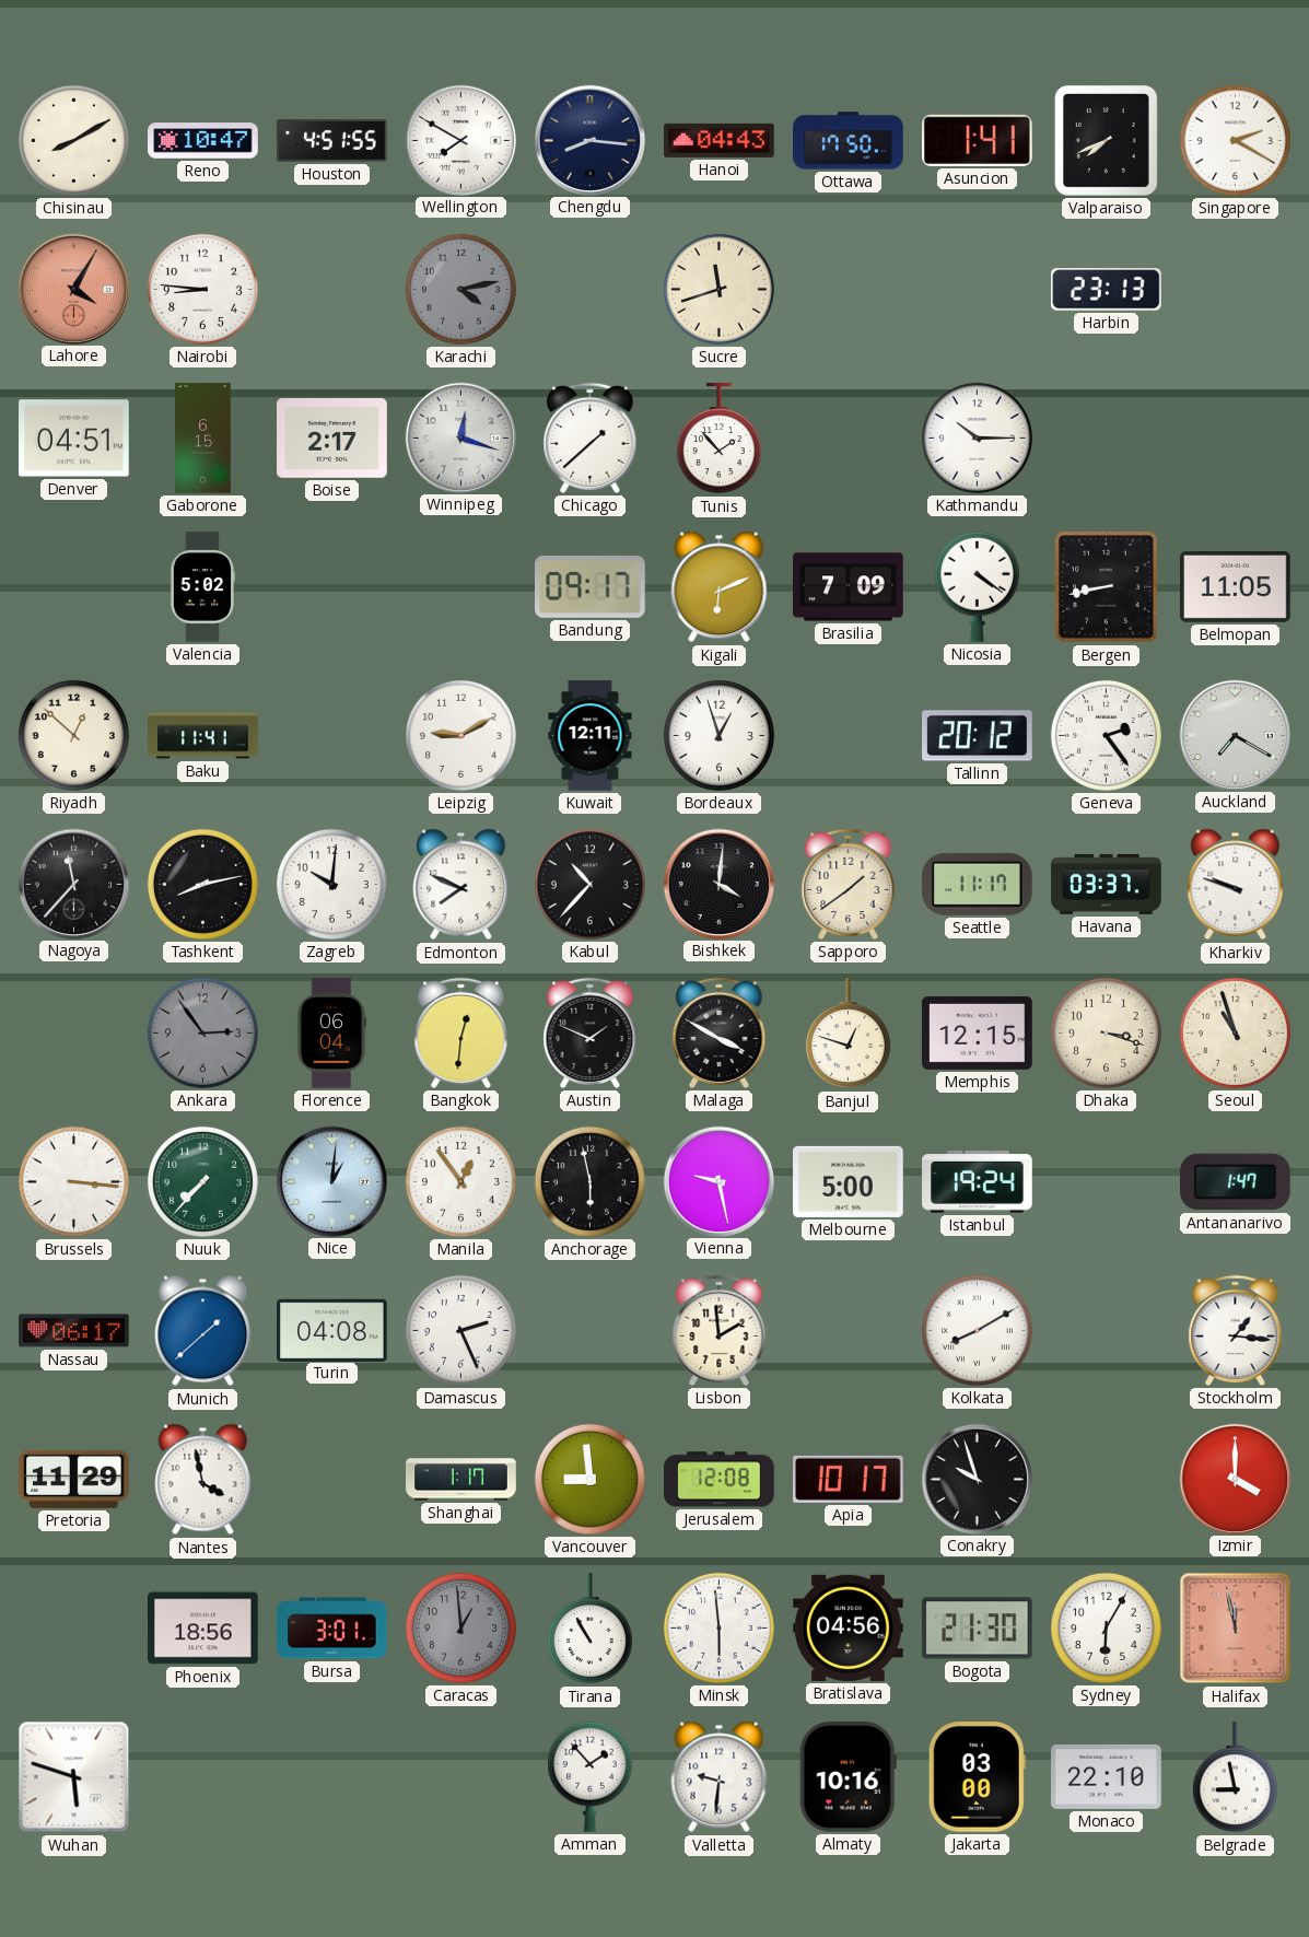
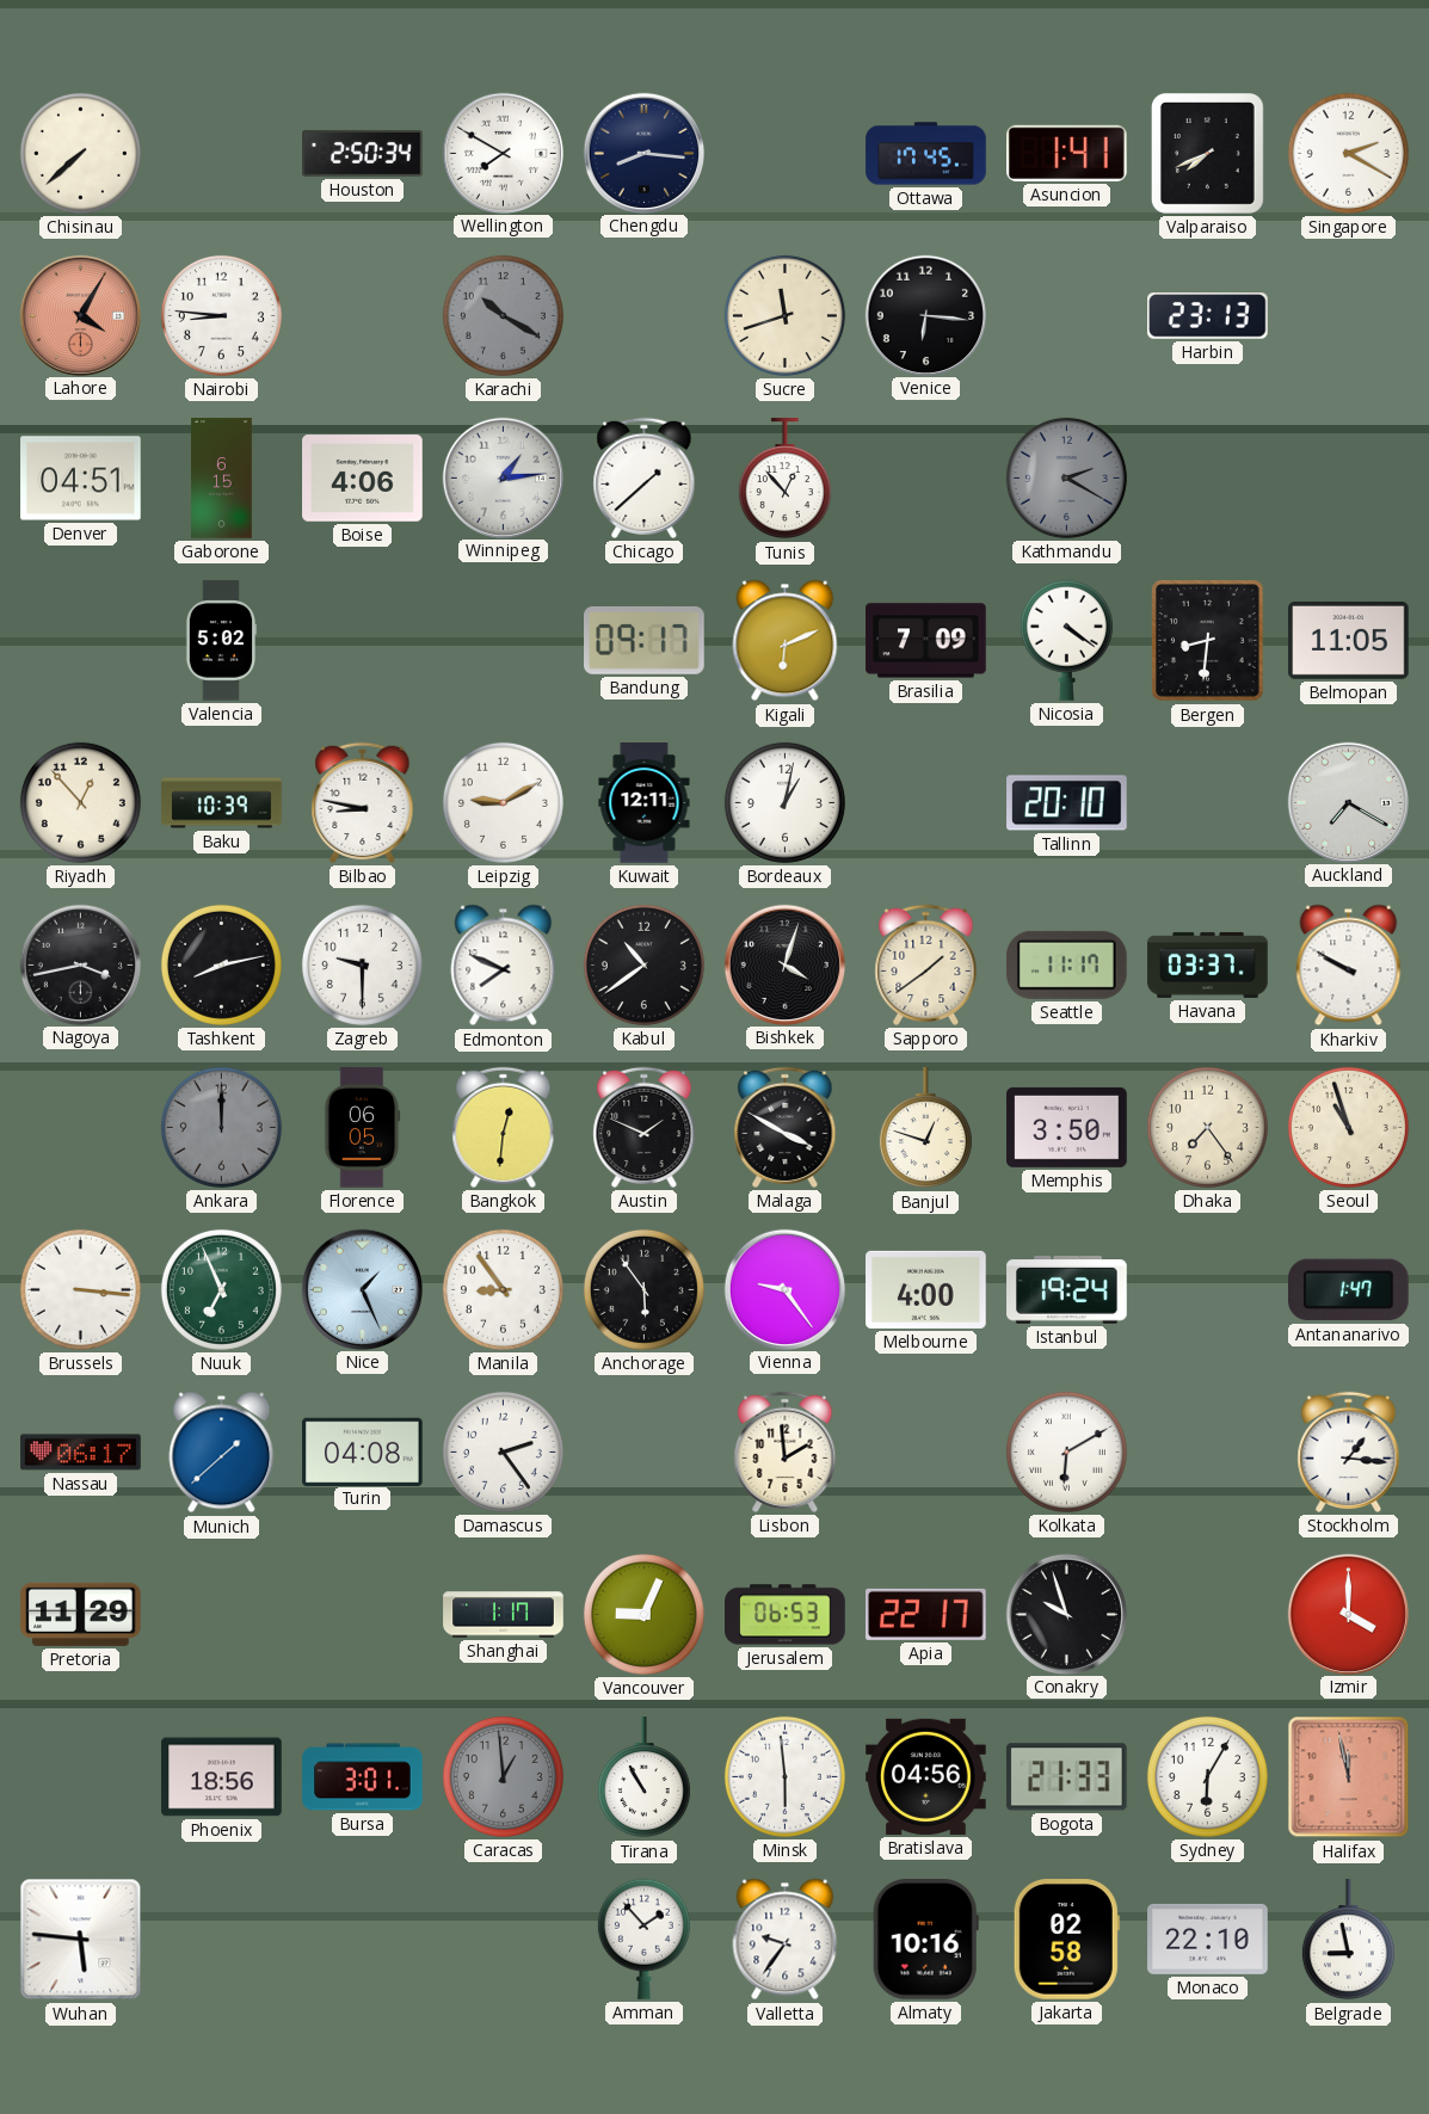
Chisinau: 8:10 -> 7:38
Reno: 10:47 -> none
Houston: 4:51 -> 2:50
Hanoi: 04:43 -> none
Ottawa: 17:50 -> 17:45
Karachi: 4:13 -> 10:20
Venice: none -> 6:16
Boise: 2:17 -> 4:06
Winnipeg: 12:18 -> 1:14
Tunis: 1:53 -> 12:53
Kathmandu: 10:15 -> 2:20
Kathmandu dial: white -> grey
Bergen: 8:43 -> 8:31
Riyadh: 12:52 -> 12:53
Baku: 11:41 -> 10:39
Bilbao: none -> 8:47
Bordeaux: 12:57 -> 1:02
Tallinn: 20:12 -> 20:10
Geneva: 2:24 -> none
Nagoya: 11:37 -> 3:43
Zagreb: 10:01 -> 9:30
Kabul: 10:37 -> 10:39
Bishkek: 4:01 -> 4:03
Kharkiv: 9:48 -> 9:50
Ankara: 2:54 -> 12:00
Florence: 06:04 -> 06:05
Memphis: 12:15 -> 3:50
Dhaka: 3:18 -> 7:24
Nuuk: 7:37 -> 6:56
Nice: 1:01 -> 1:26
Manila: 12:54 -> 8:54
Anchorage: 5:58 -> 5:54
Vienna: 9:28 -> 9:24
Melbourne: 5:00 -> 4:00
Damascus: 2:26 -> 2:24
Kolkata: 8:10 -> 6:10
Nantes: 3:58 -> none
Vancouver: 8:59 -> 9:04
Jerusalem: 12:08 -> 06:53
Apia: 10:17 -> 22:17
Bogota: 21:30 -> 21:33
Wuhan: 5:48 -> 5:46
Valletta: 9:31 -> 9:36
Jakarta: 03:00 -> 02:58
